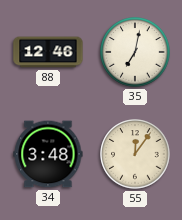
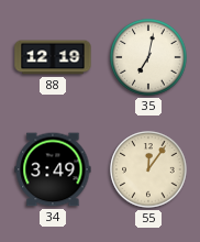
88: 12:46 -> 12:19
34: 3:48 -> 3:49
